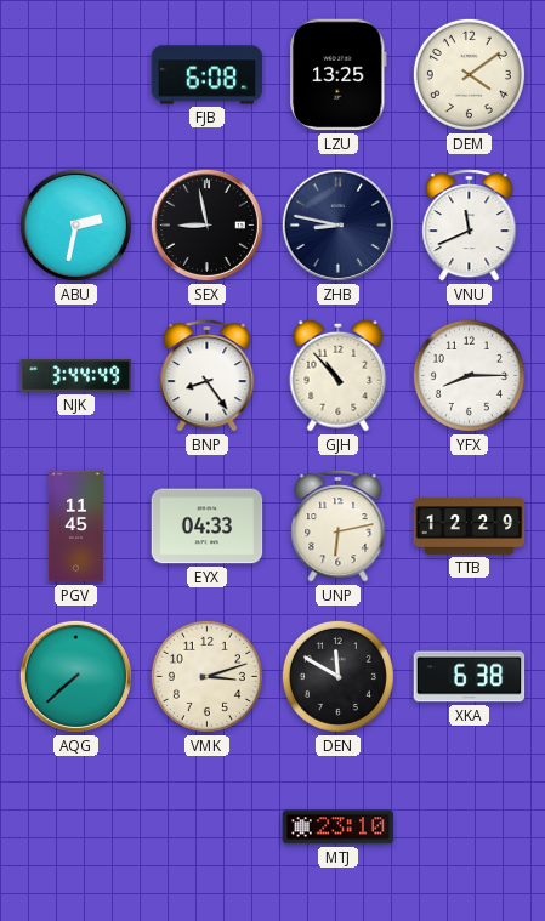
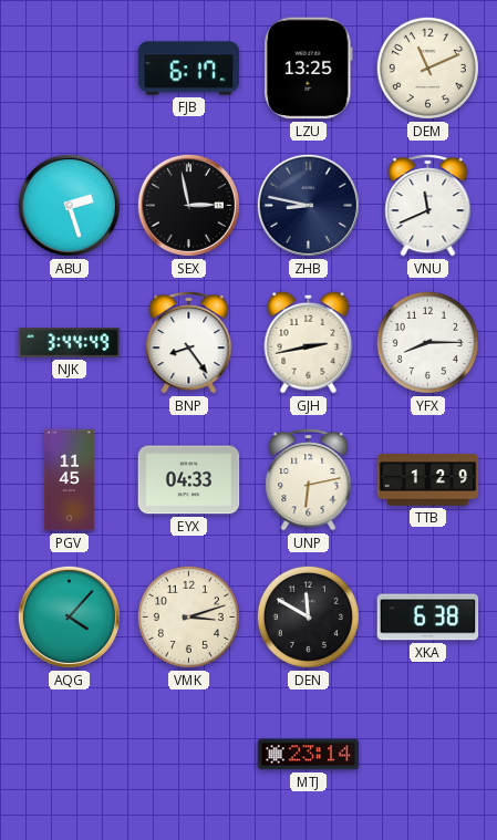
FJB: 6:08 -> 6:17
DEM: 4:09 -> 11:11
ABU: 2:32 -> 2:27
SEX: 8:58 -> 2:58
GJH: 10:53 -> 2:43
TTB: 12:29 -> 1:29
AQG: 7:38 -> 4:07
MTJ: 23:10 -> 23:14
